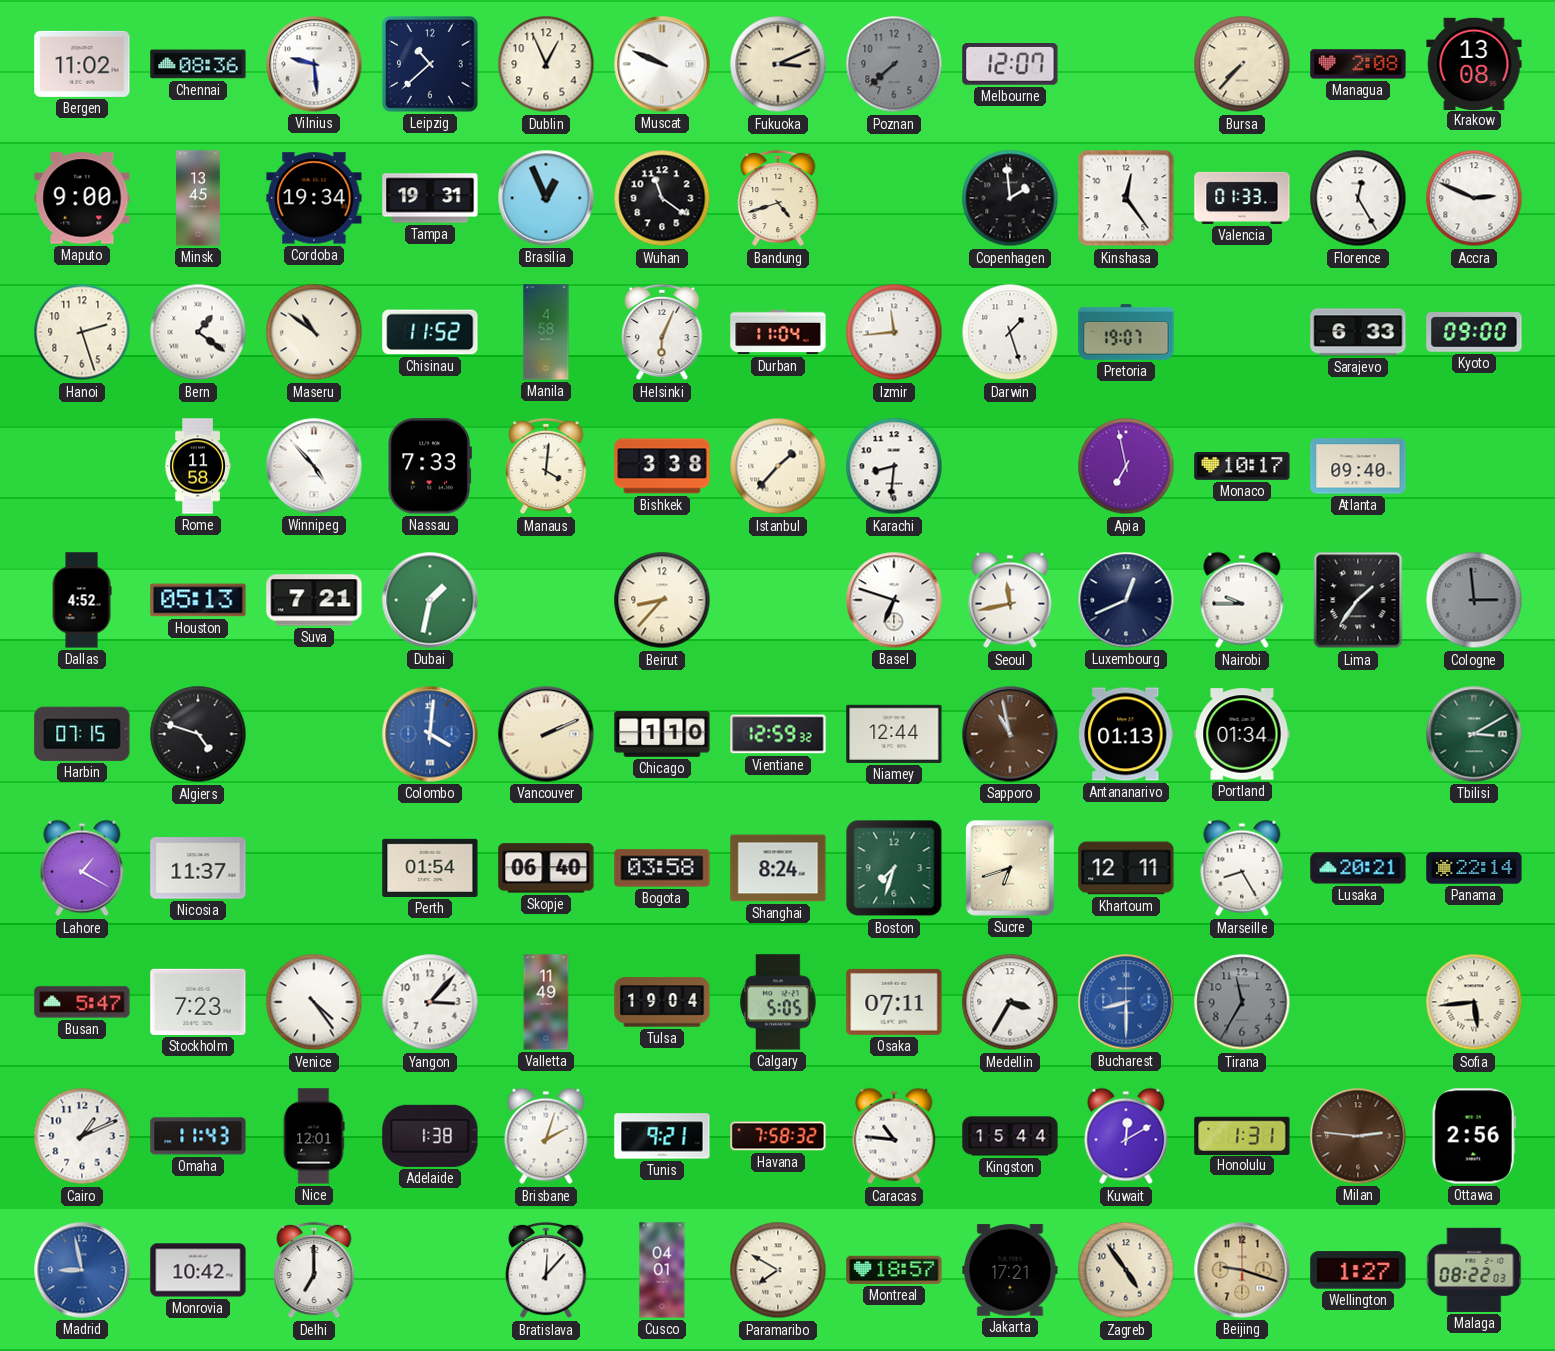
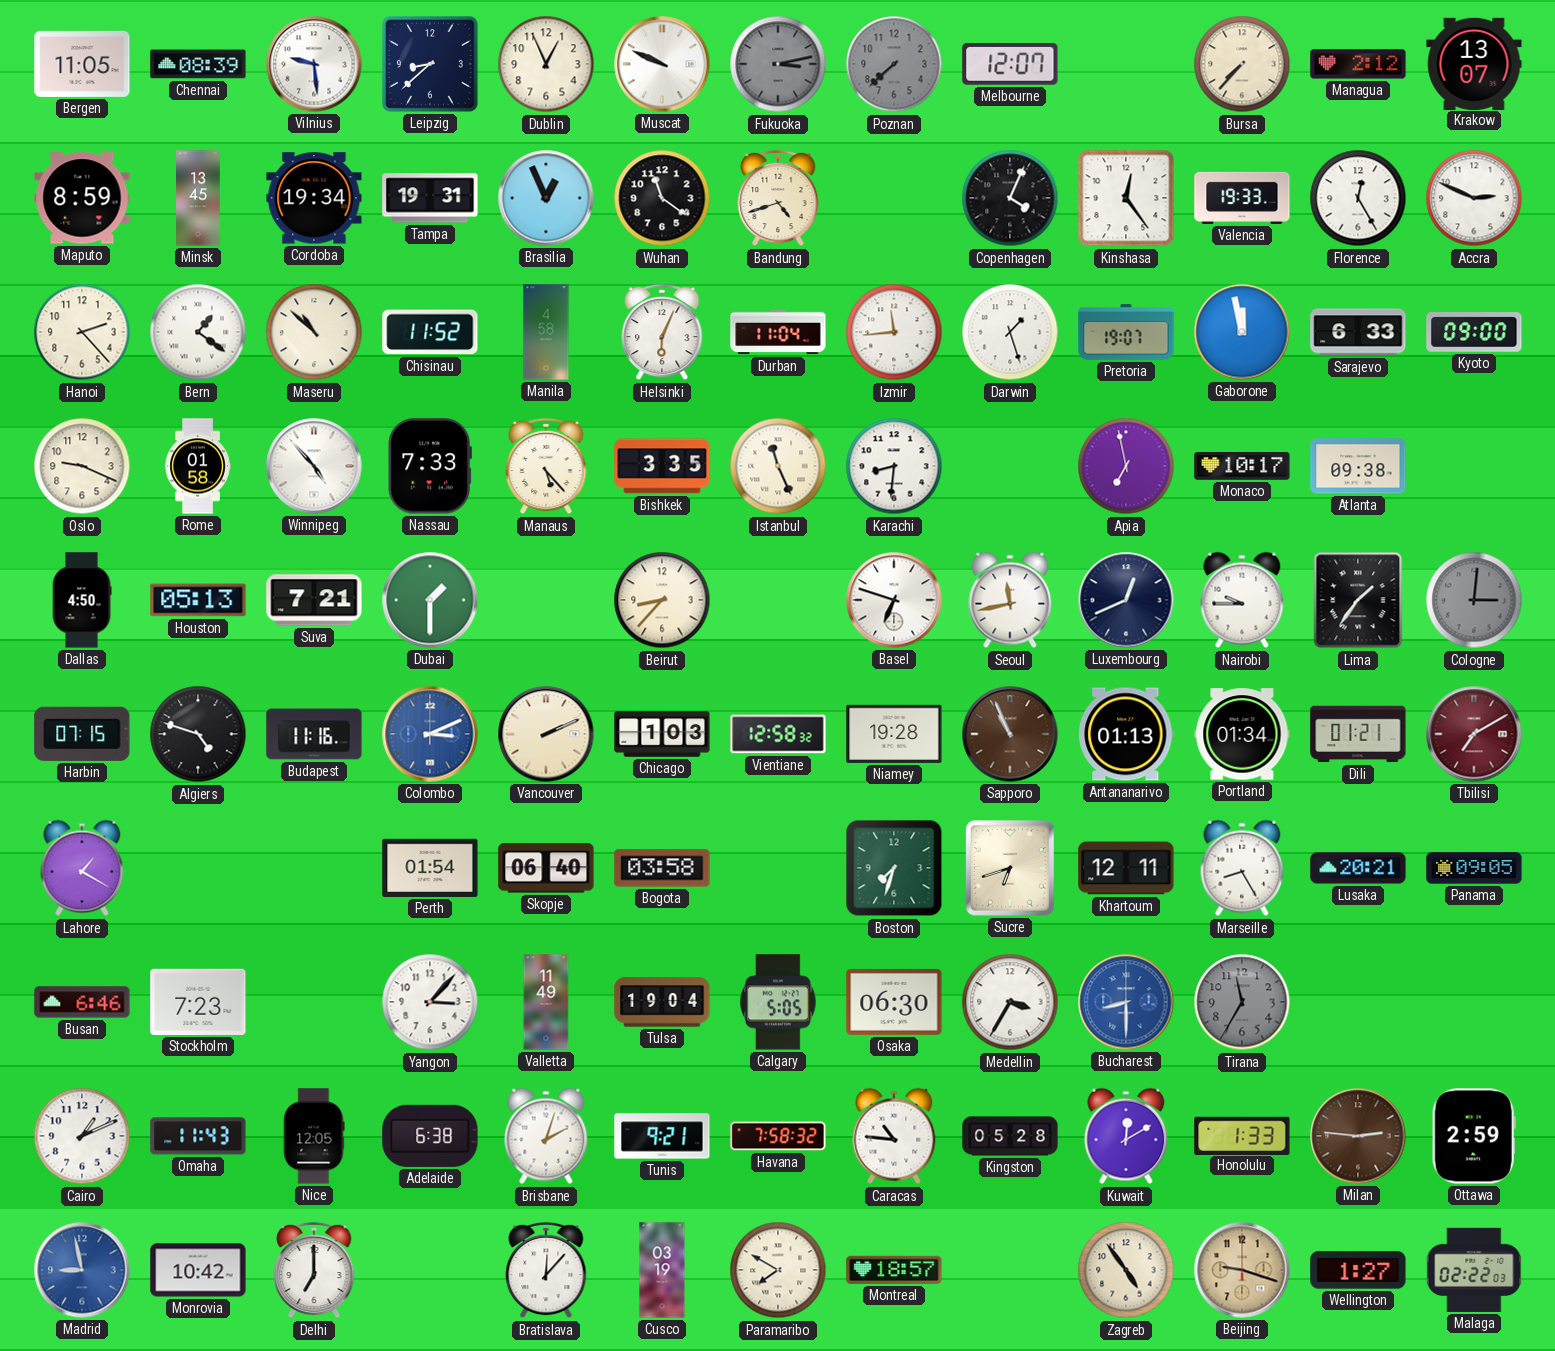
Bergen: 11:02 -> 11:05
Chennai: 08:36 -> 08:39
Leipzig: 10:38 -> 8:38
Fukuoka: 3:11 -> 3:13
Fukuoka dial: cream -> grey
Managua: 2:08 -> 2:12
Krakow: 13:08 -> 13:07
Maputo: 9:00 -> 8:59
Copenhagen: 1:59 -> 4:04
Valencia: 01:33 -> 19:33
Hanoi: 2:27 -> 2:23
Maseru: 10:51 -> 10:52
Gaborone: none -> 11:58
Oslo: none -> 9:19
Rome: 11:58 -> 01:58
Manaus: 4:01 -> 5:23
Bishkek: 3:38 -> 3:35
Istanbul: 1:37 -> 11:26
Atlanta: 09:40 -> 09:38
Dallas: 4:52 -> 4:50
Dubai: 1:32 -> 1:30
Cologne: 2:59 -> 3:01
Budapest: none -> 11:16
Colombo: 4:01 -> 3:11
Chicago: 1:10 -> 1:03
Vientiane: 12:59 -> 12:58
Niamey: 12:44 -> 19:28
Sapporo: 10:58 -> 10:56
Dili: none -> 01:21
Tbilisi: 3:10 -> 7:10
Tbilisi dial: green -> burgundy
Nicosia: 11:37 -> none
Shanghai: 8:24 -> none
Panama: 22:14 -> 09:05
Busan: 5:47 -> 6:46
Venice: 4:24 -> none
Osaka: 07:11 -> 06:30
Sofia: 5:44 -> none
Nice: 12:01 -> 12:05
Adelaide: 1:38 -> 6:38
Kingston: 15:44 -> 05:28
Honolulu: 1:31 -> 1:33
Ottawa: 2:56 -> 2:59
Cusco: 04:01 -> 03:19
Jakarta: 17:21 -> none
Malaga: 08:22 -> 02:22
